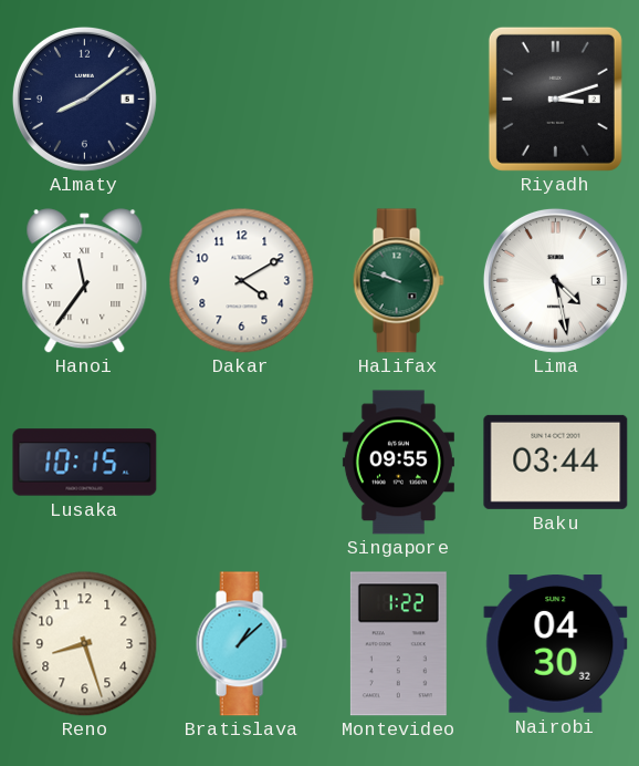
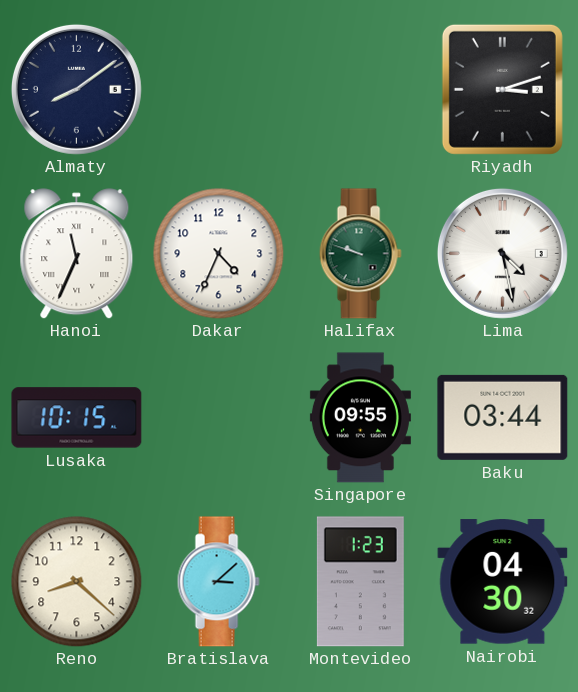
Hanoi: 11:36 -> 11:34
Dakar: 4:10 -> 4:34
Reno: 8:27 -> 8:22
Bratislava: 1:08 -> 3:08
Montevideo: 1:22 -> 1:23
